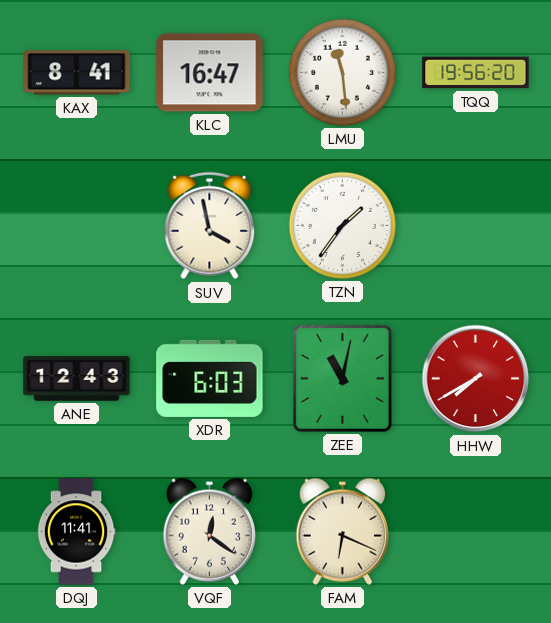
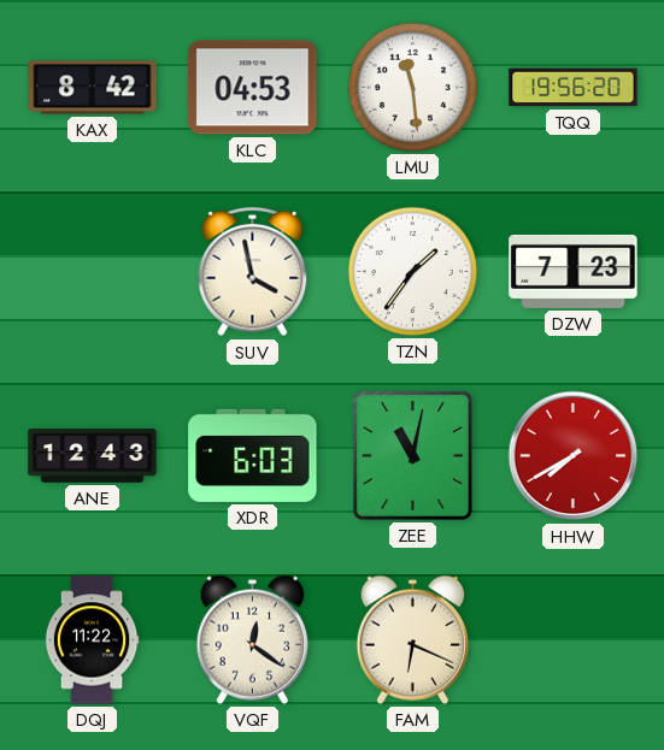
KAX: 8:41 -> 8:42
KLC: 16:47 -> 04:53
DZW: none -> 7:23
DQJ: 11:41 -> 11:22
